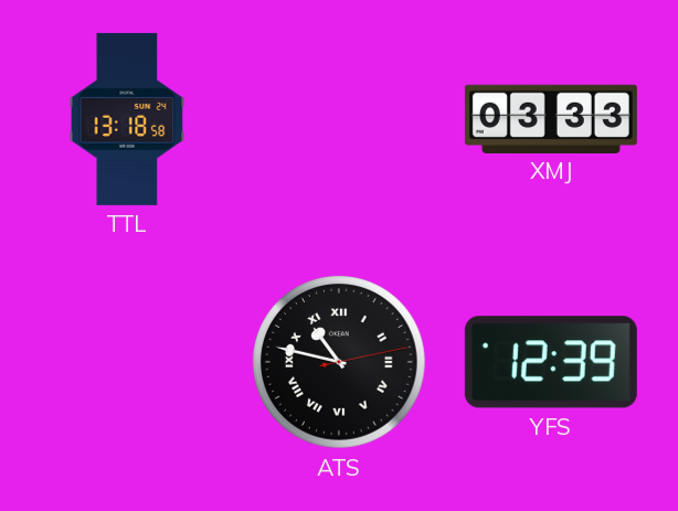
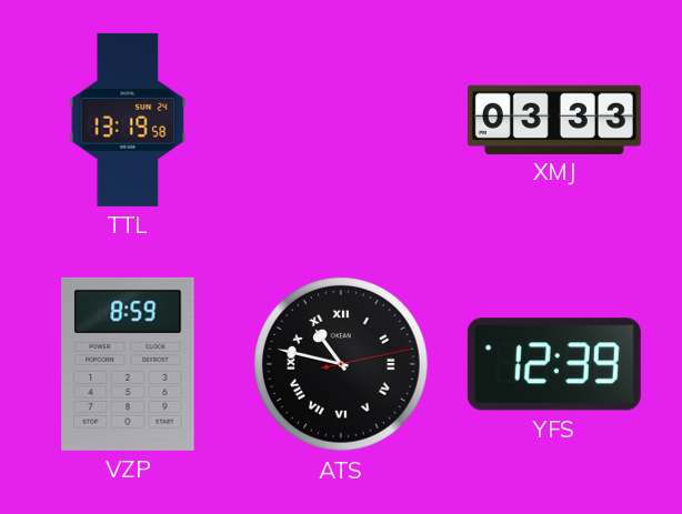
TTL: 13:18 -> 13:19
VZP: none -> 8:59
